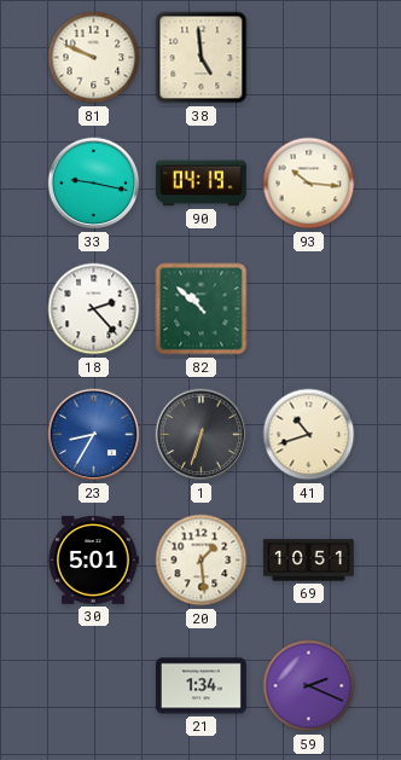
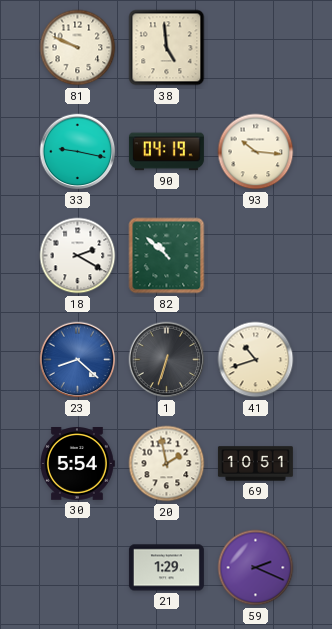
18: 2:23 -> 2:20
23: 8:35 -> 8:22
30: 5:01 -> 5:54
20: 1:29 -> 1:58
21: 1:34 -> 1:29
